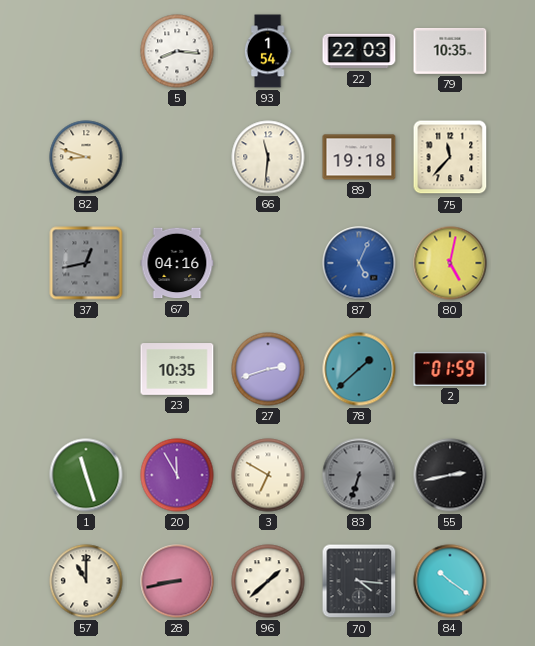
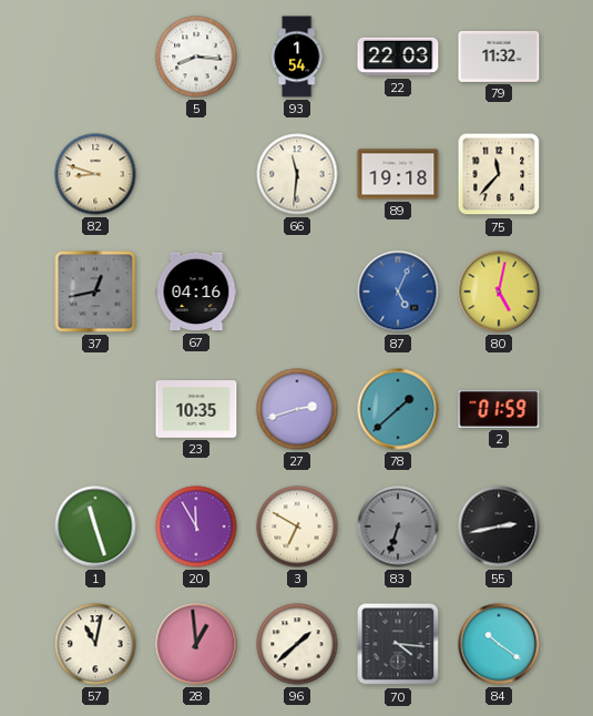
79: 10:35 -> 11:32
57: 11:00 -> 11:02
28: 8:43 -> 12:59
